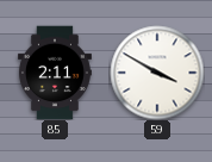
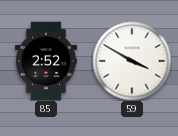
85: 2:11 -> 2:52
